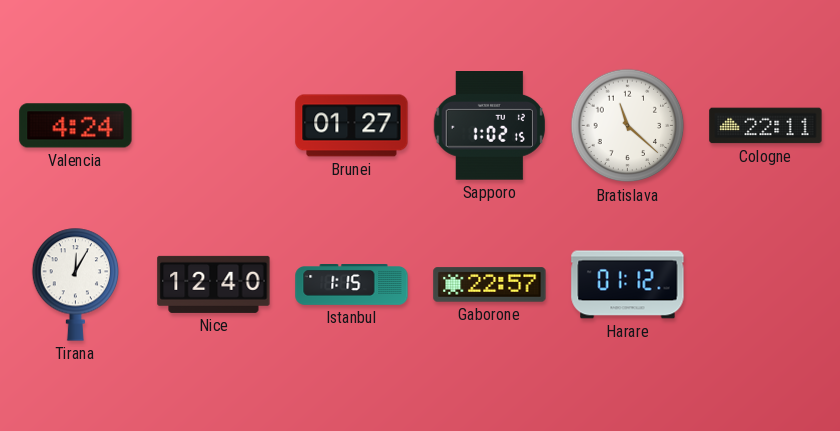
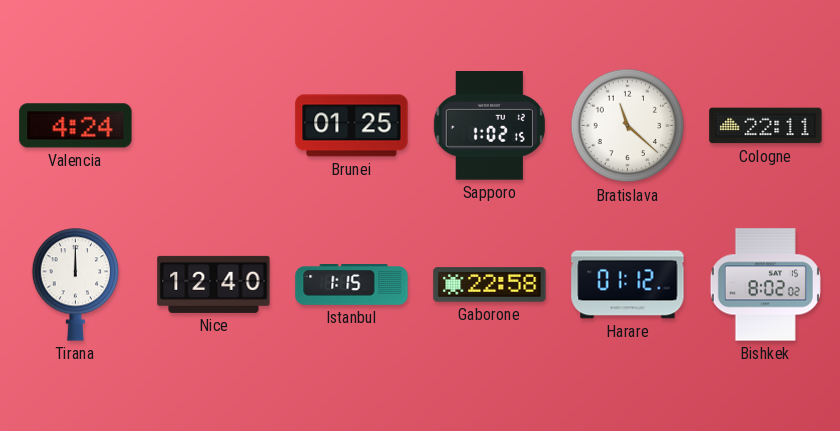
Brunei: 01:27 -> 01:25
Tirana: 12:05 -> 12:00
Gaborone: 22:57 -> 22:58
Bishkek: none -> 8:02
